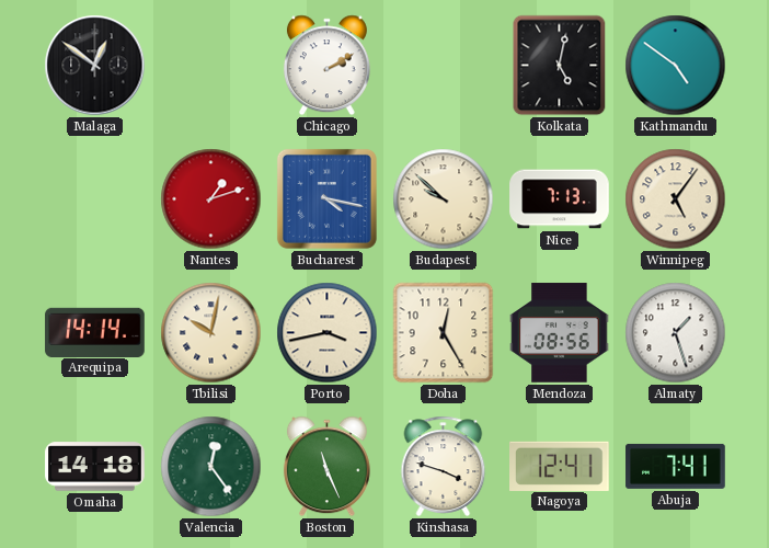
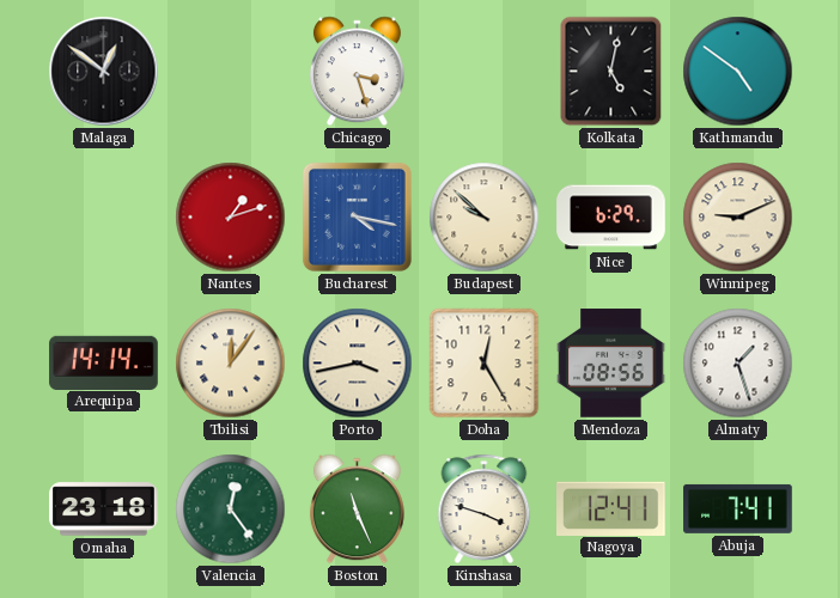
Chicago: 2:10 -> 3:27
Nice: 7:13 -> 6:29
Winnipeg: 5:06 -> 9:11
Tbilisi: 10:02 -> 12:06
Omaha: 14:18 -> 23:18
